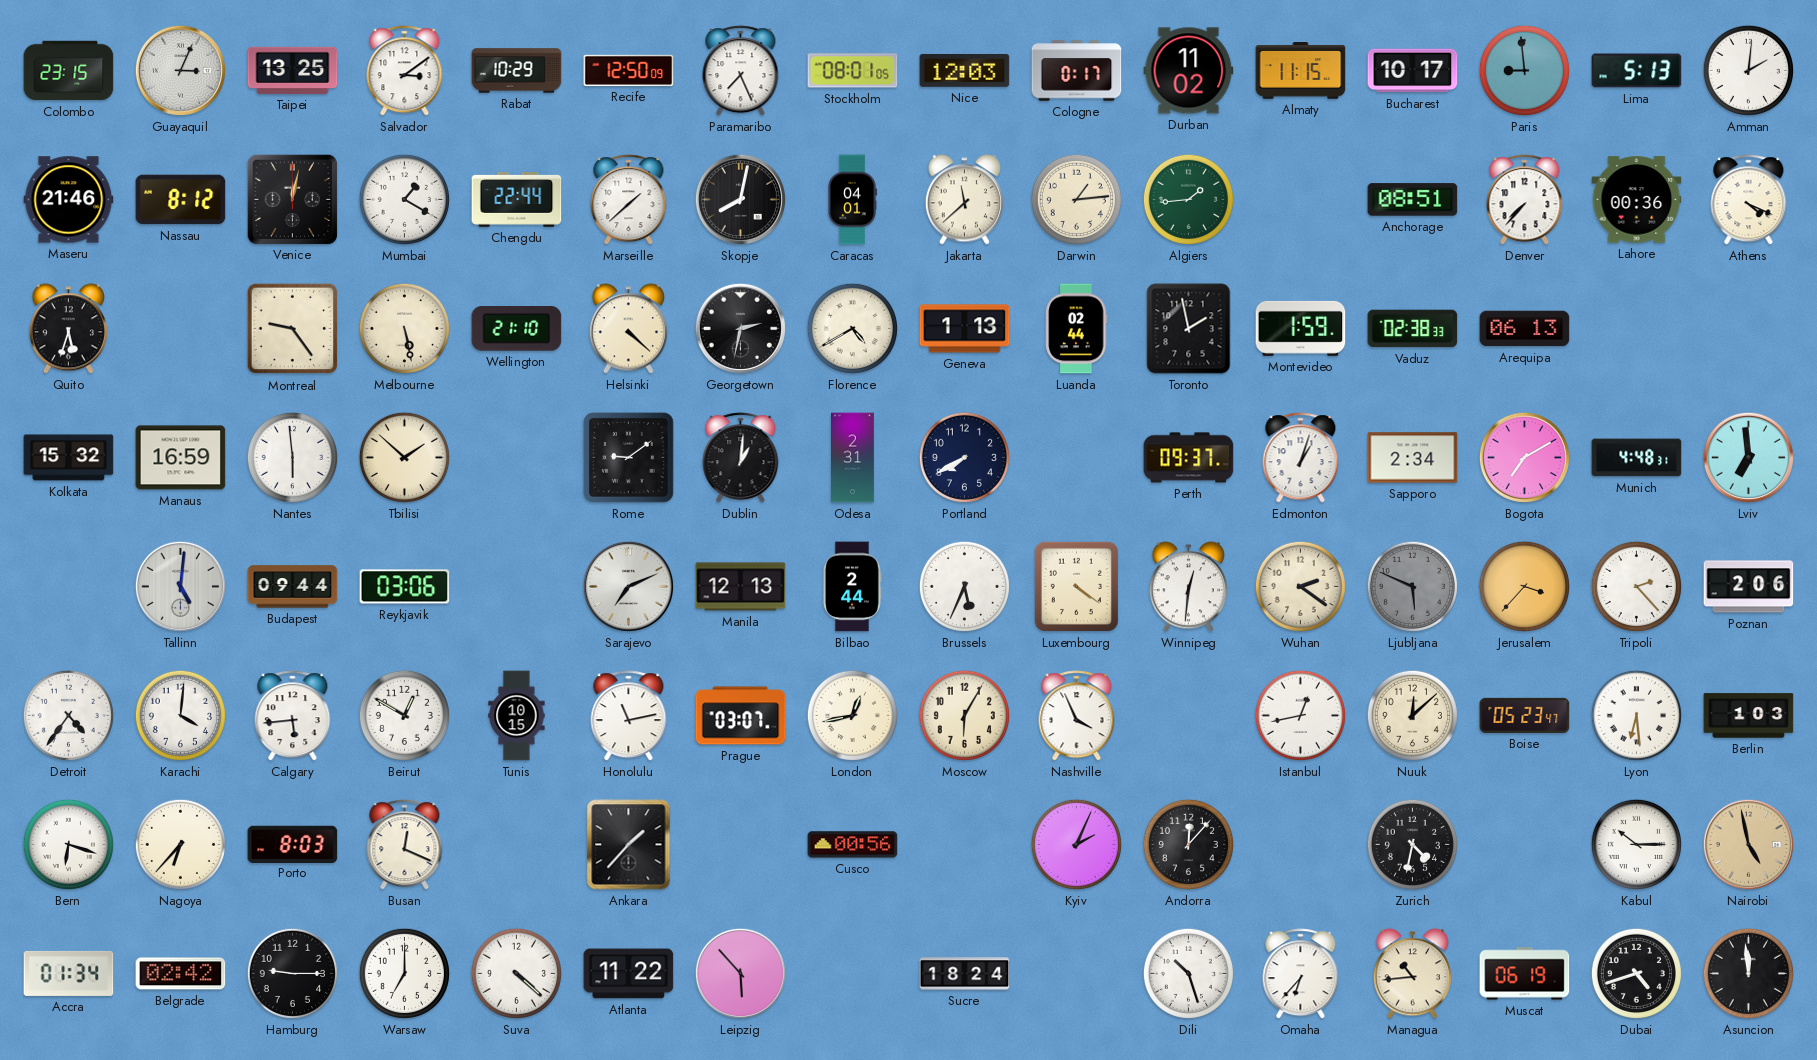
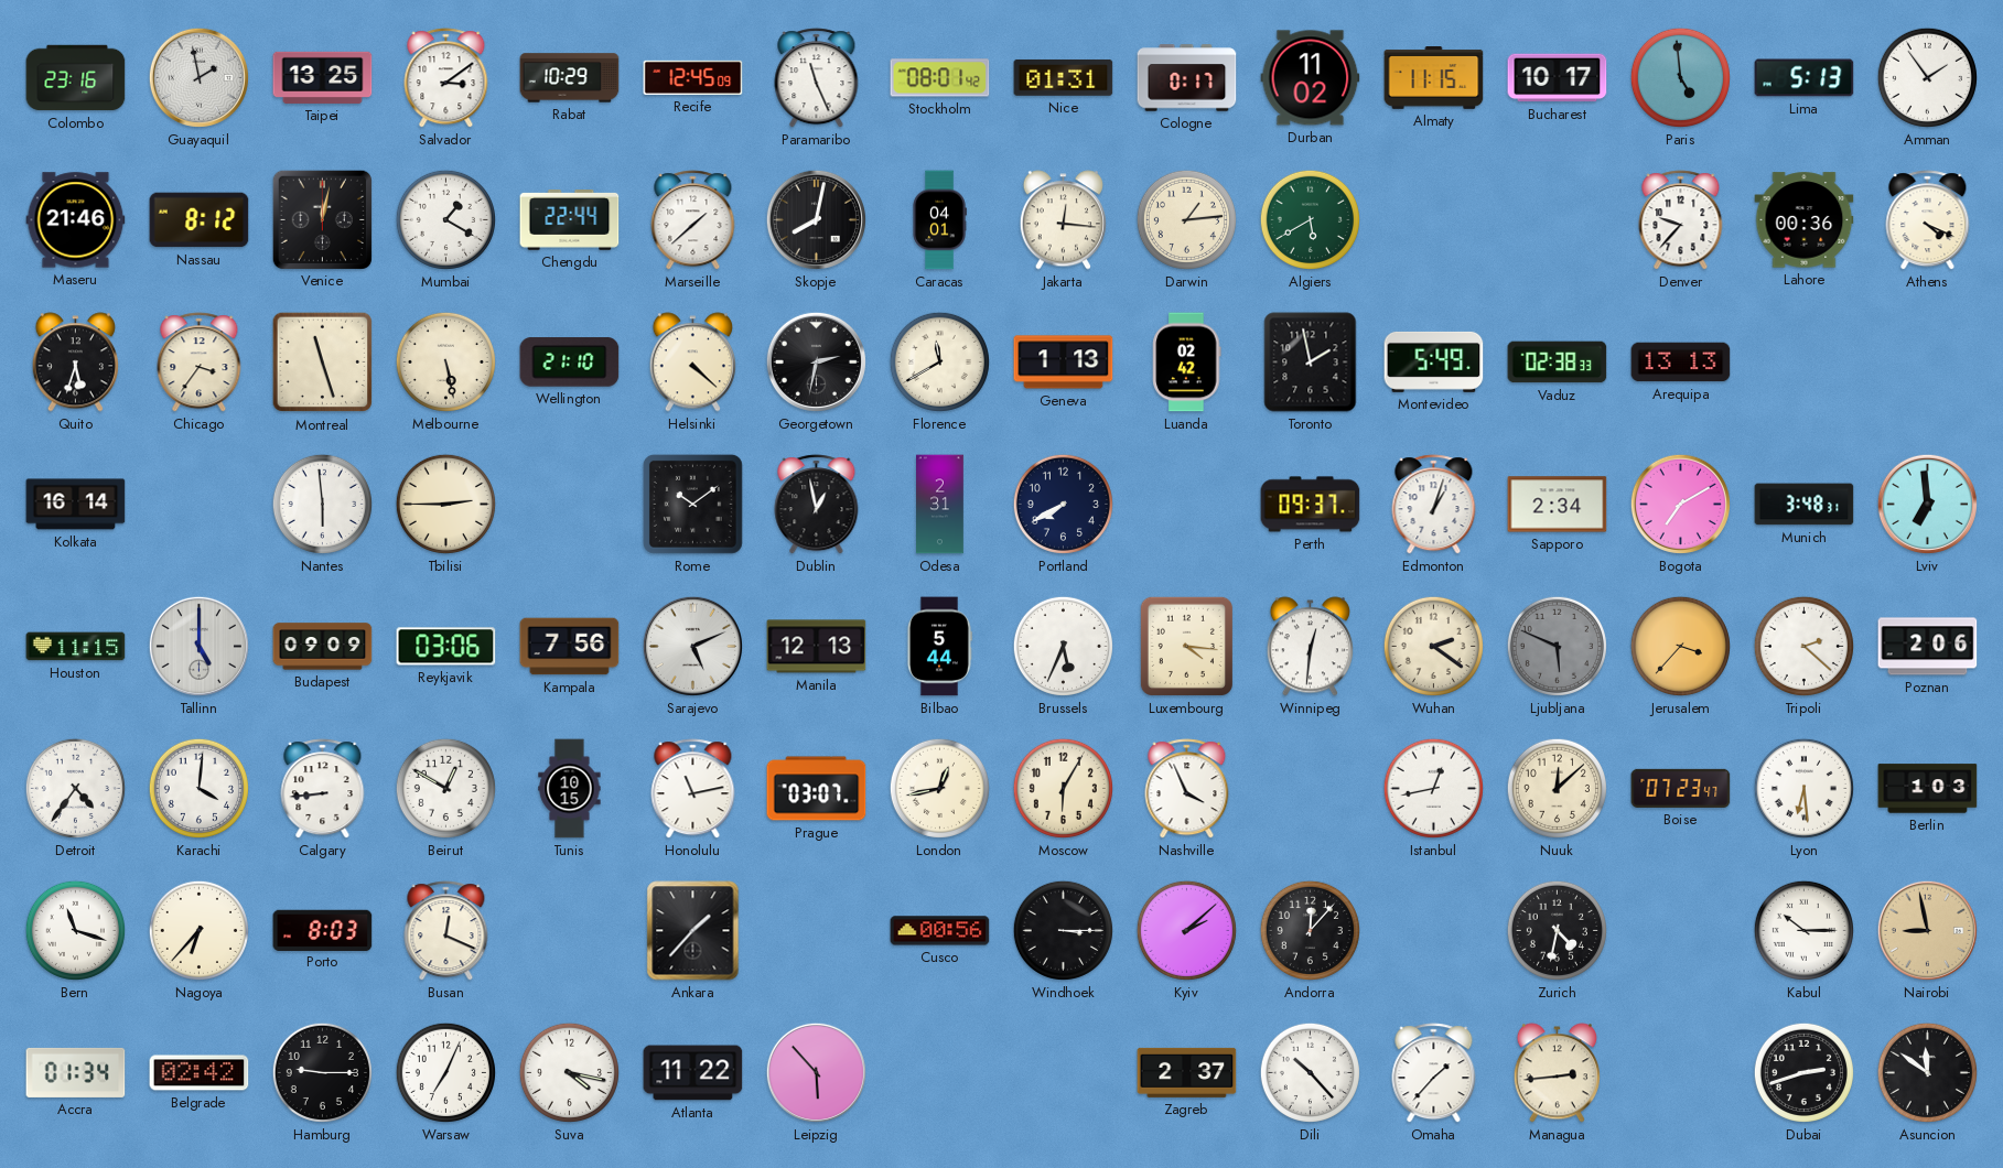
Colombo: 23:15 -> 23:16
Guayaquil: 3:04 -> 1:58
Recife: 12:50 -> 12:45
Paramaribo: 7:26 -> 11:26
Stockholm: 08:01:05 -> 08:01:42
Nice: 12:03 -> 01:31
Paris: 8:59 -> 4:59
Amman: 2:01 -> 1:54
Jakarta: 11:38 -> 12:16
Algiers: 1:44 -> 5:40
Anchorage: 08:51 -> none
Denver: 7:37 -> 9:37
Chicago: none -> 3:36
Montreal: 9:24 -> 11:27
Florence: 4:40 -> 11:40
Luanda: 02:44 -> 02:42
Montevideo: 1:59 -> 5:49
Arequipa: 06:13 -> 13:13
Kolkata: 15:32 -> 16:14
Manaus: 16:59 -> none
Tbilisi: 1:52 -> 2:45
Rome: 9:09 -> 10:09
Dublin: 1:01 -> 12:58
Munich: 4:48 -> 3:48
Houston: none -> 11:15
Tallinn: 5:01 -> 5:00
Budapest: 09:44 -> 09:09
Kampala: none -> 7:56
Sarajevo: 7:11 -> 5:11
Bilbao: 2:44 -> 5:44
Luxembourg: 4:21 -> 4:16
Tripoli: 2:23 -> 2:22
Calgary: 5:44 -> 8:44
Boise: 05:23 -> 07:23
Bern: 6:18 -> 11:18
Windhoek: none -> 3:15
Kyiv: 2:04 -> 2:08
Nairobi: 4:58 -> 8:58
Warsaw: 7:00 -> 7:04
Suva: 4:22 -> 4:17
Sucre: 18:24 -> none
Zagreb: none -> 2:37
Dili: 10:27 -> 10:23
Omaha: 6:37 -> 1:37
Managua: 10:44 -> 2:44
Muscat: 06:19 -> none
Dubai: 4:42 -> 2:42
Asuncion: 11:59 -> 11:51
